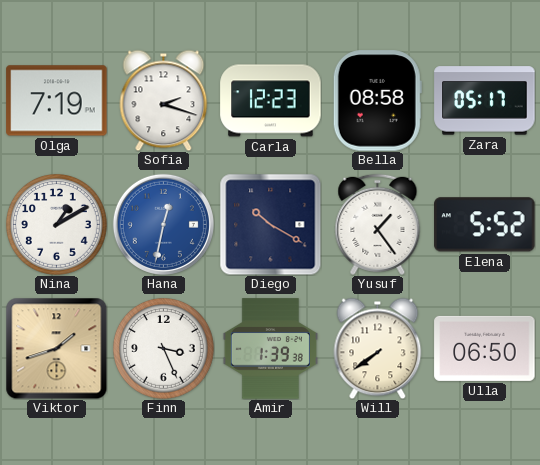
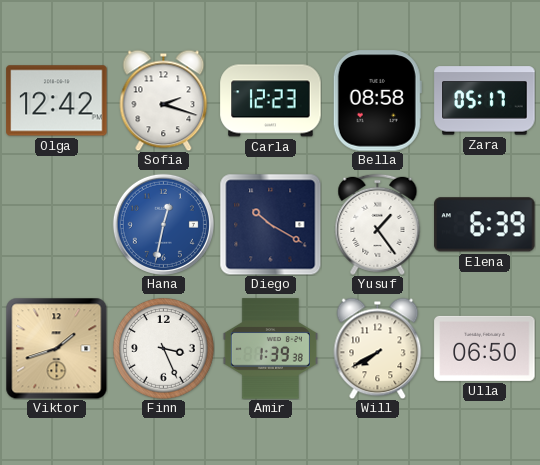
Olga: 7:19 -> 12:42
Nina: 1:10 -> none
Elena: 5:52 -> 6:39
Will: 7:39 -> 7:40
